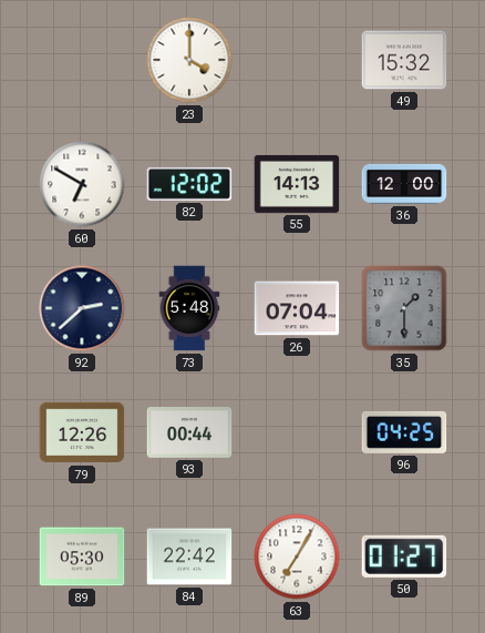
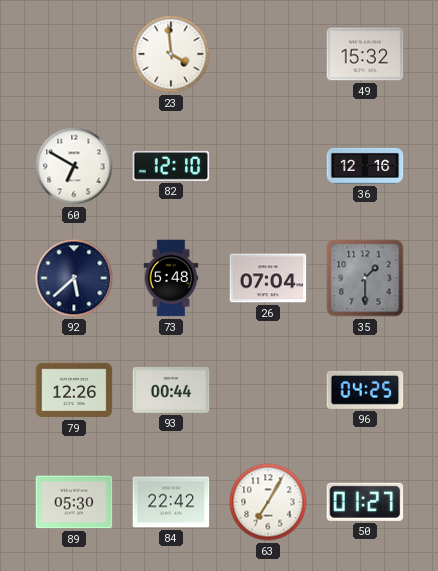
23: 4:00 -> 3:59
82: 12:02 -> 12:10
55: 14:13 -> none
36: 12:00 -> 12:16
92: 2:38 -> 5:38
